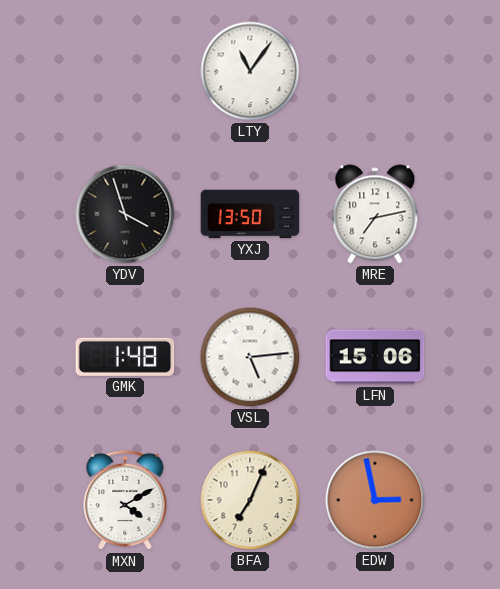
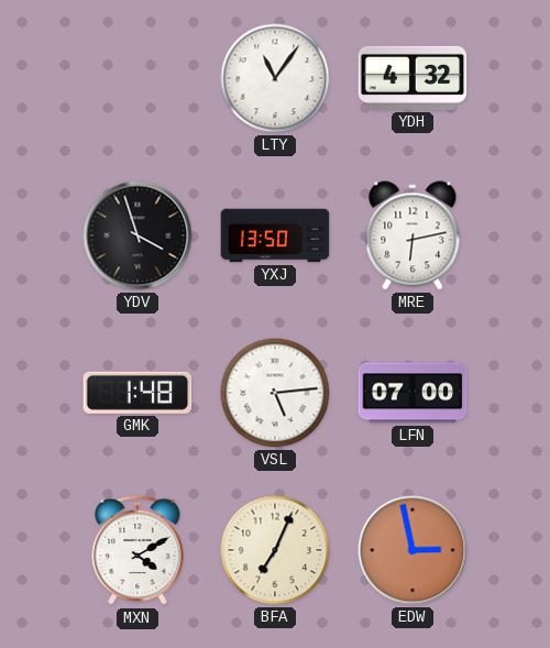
YDH: none -> 4:32
MRE: 7:13 -> 6:13
LFN: 15:06 -> 07:00
